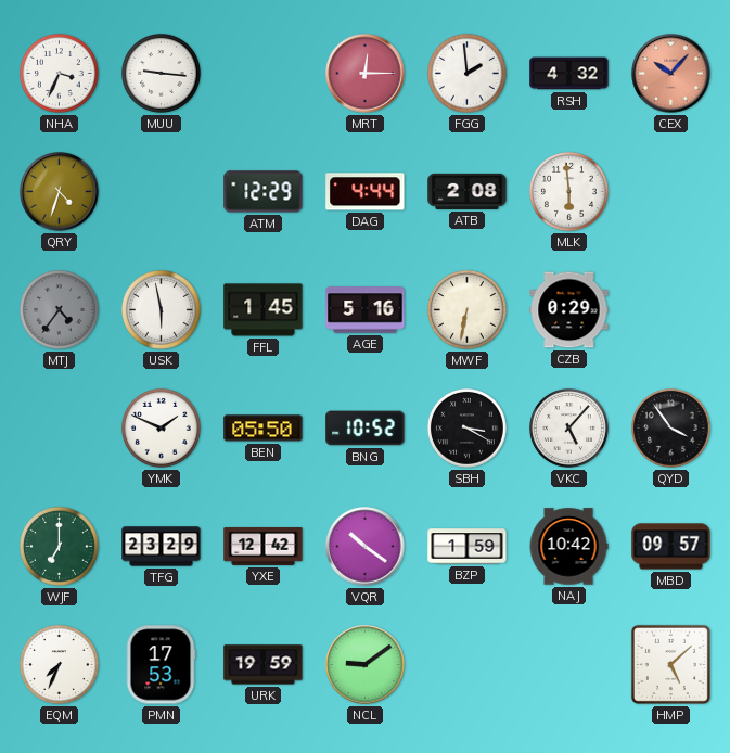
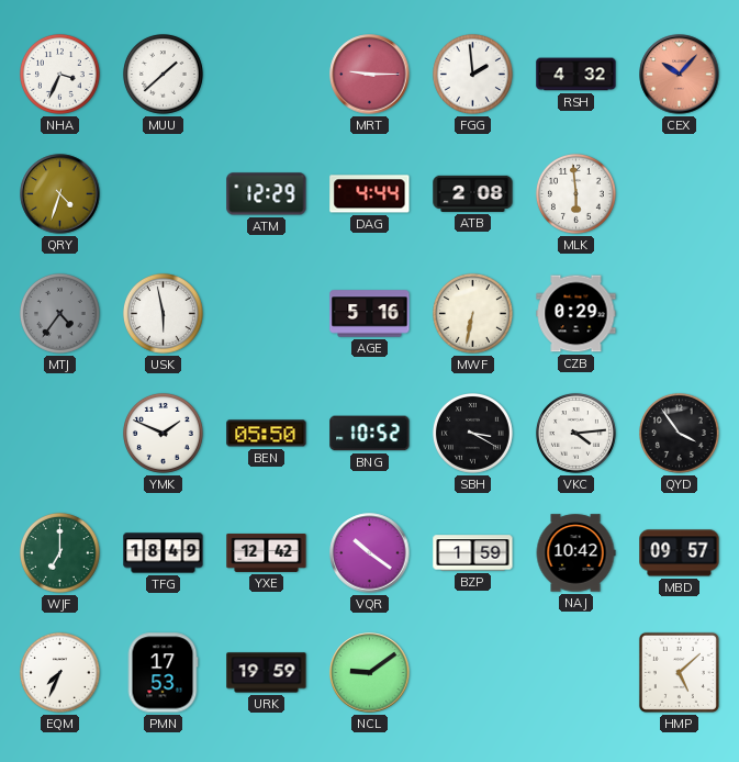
MUU: 9:16 -> 1:38
MRT: 12:15 -> 9:15
FFL: 1:45 -> none
VKC: 5:07 -> 4:14
TFG: 23:29 -> 18:49
